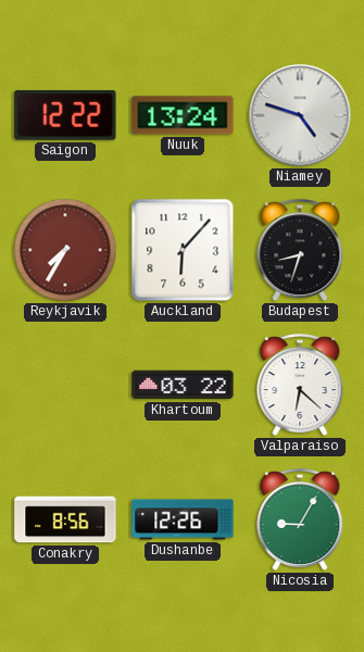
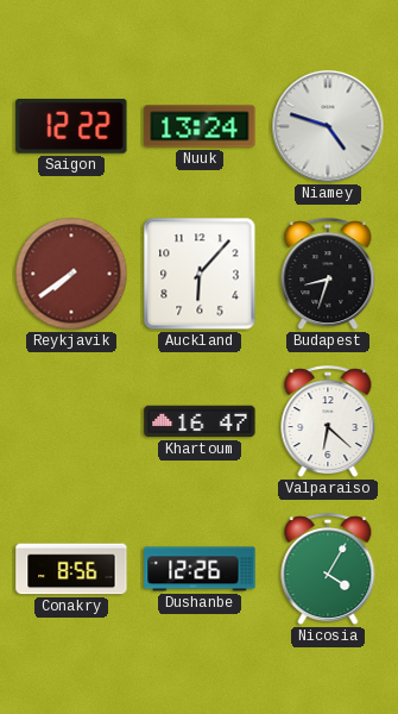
Reykjavik: 7:35 -> 7:39
Khartoum: 03:22 -> 16:47
Nicosia: 9:05 -> 4:05
